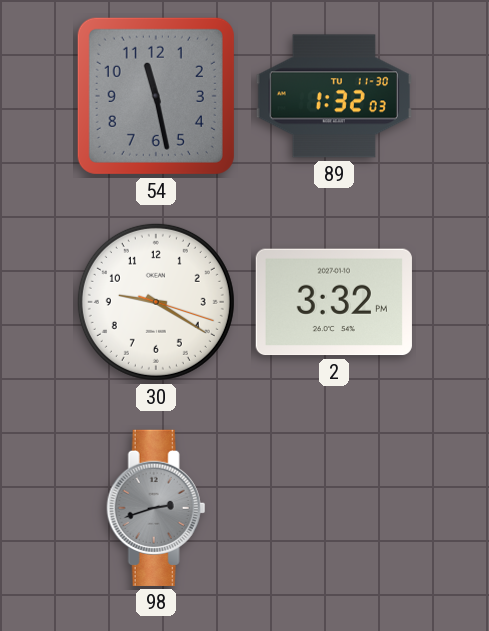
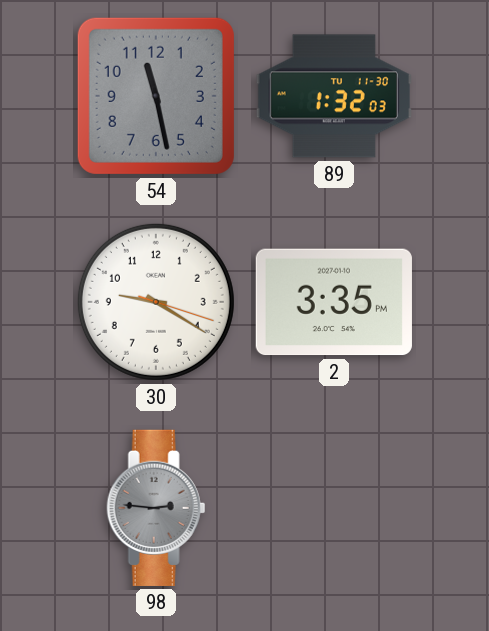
2: 3:32 -> 3:35
98: 2:42 -> 2:46
